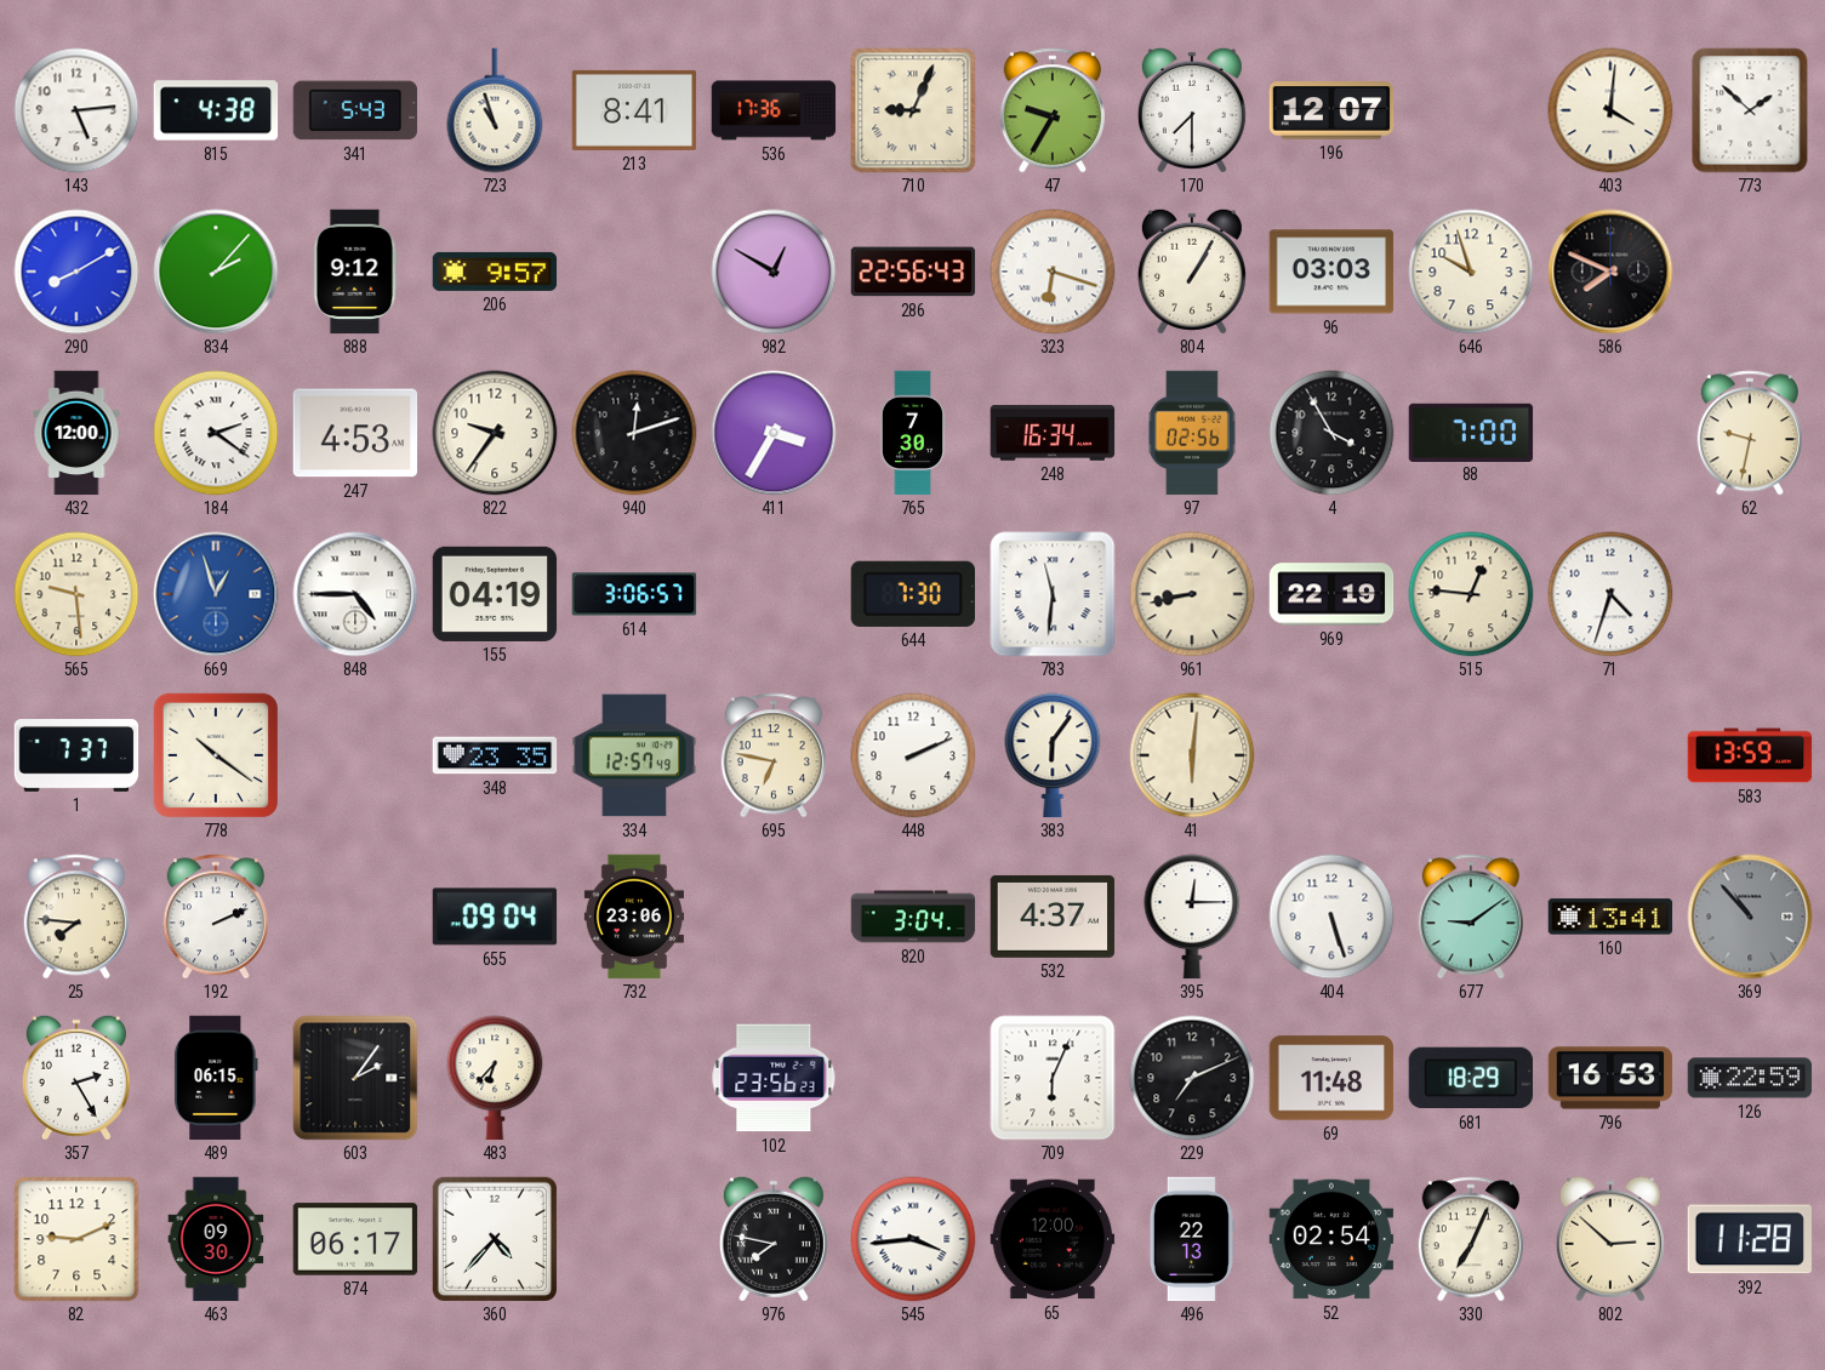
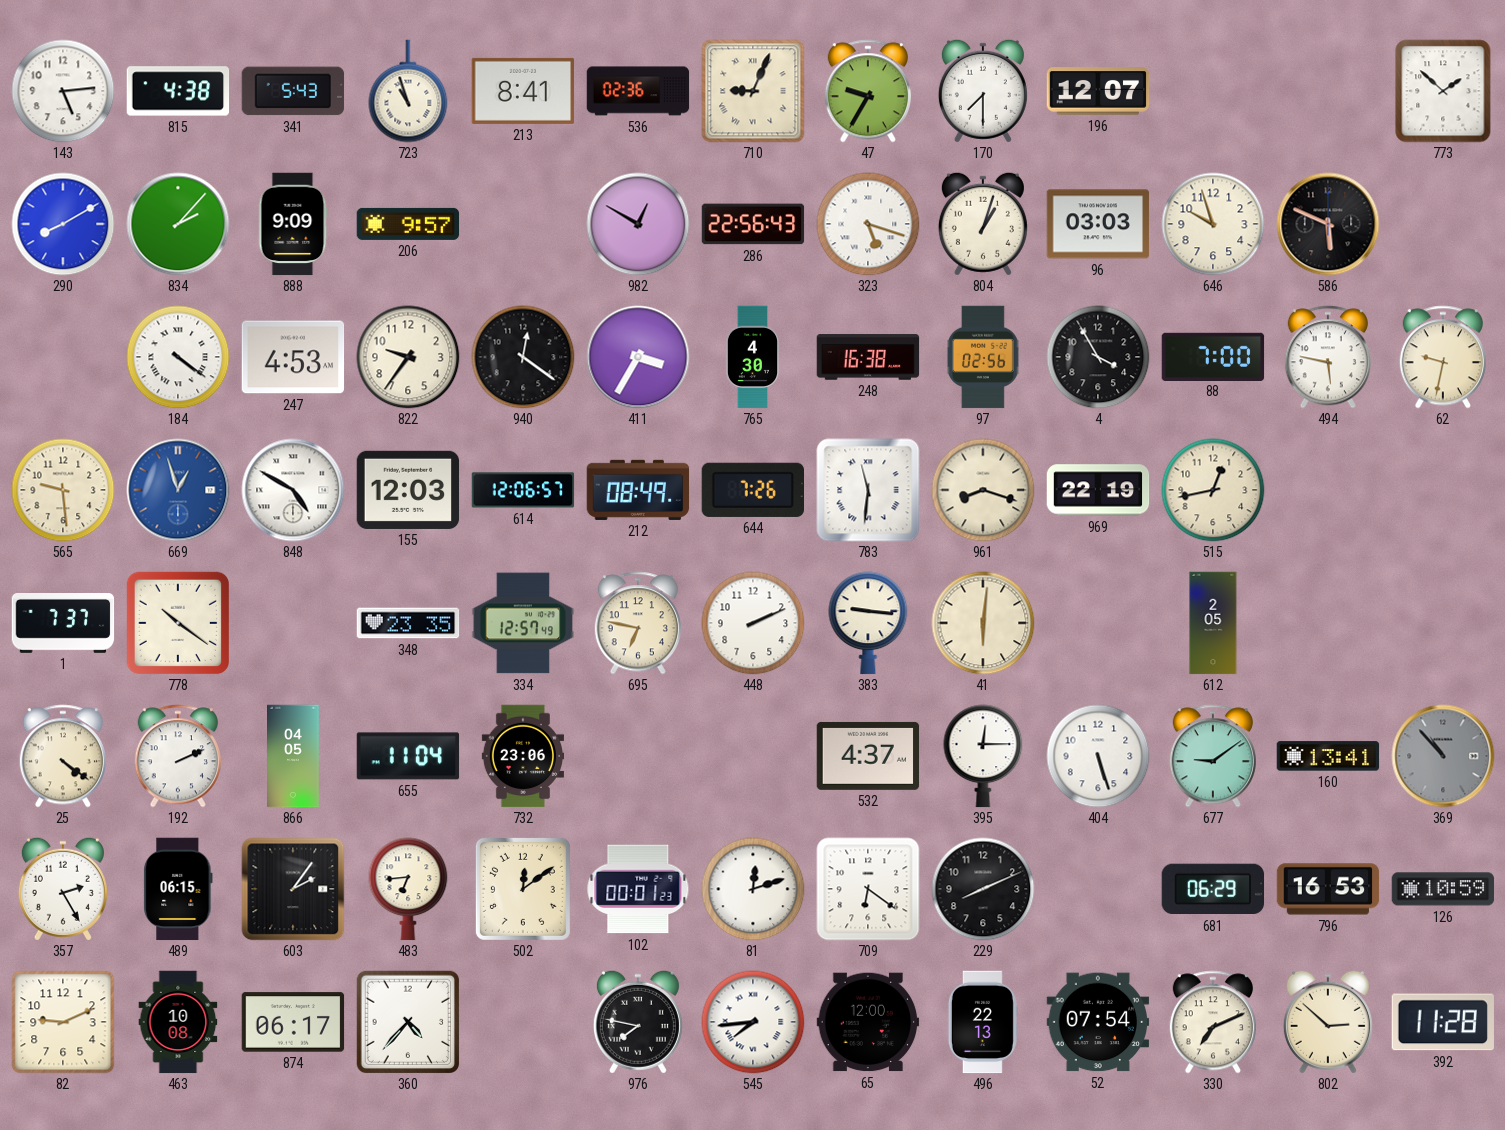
536: 17:36 -> 02:36
403: 4:01 -> none
888: 9:12 -> 9:09
323: 6:18 -> 5:18
804: 1:05 -> 1:03
586: 7:49 -> 5:49
432: 12:00 -> none
184: 2:21 -> 4:21
940: 12:12 -> 12:21
765: 7:30 -> 4:30
248: 16:34 -> 16:38
494: none -> 5:47
848: 4:45 -> 4:50
155: 04:19 -> 12:03
614: 3:06 -> 12:06
212: none -> 08:49
644: 7:30 -> 7:26
961: 8:43 -> 8:18
515: 12:46 -> 12:43
71: 4:33 -> none
383: 6:06 -> 9:16
612: none -> 2:05
583: 13:59 -> none
25: 7:46 -> 4:21
866: none -> 04:05
655: 09:04 -> 11:04
820: 3:04 -> none
483: 6:37 -> 6:44
502: none -> 12:09
102: 23:56 -> 00:01
81: none -> 12:12
709: 6:04 -> 6:21
229: 7:11 -> 8:11
69: 11:48 -> none
681: 18:29 -> 06:29
126: 22:59 -> 10:59
463: 09:30 -> 10:08
545: 3:44 -> 7:44
52: 02:54 -> 07:54
330: 7:04 -> 7:11
